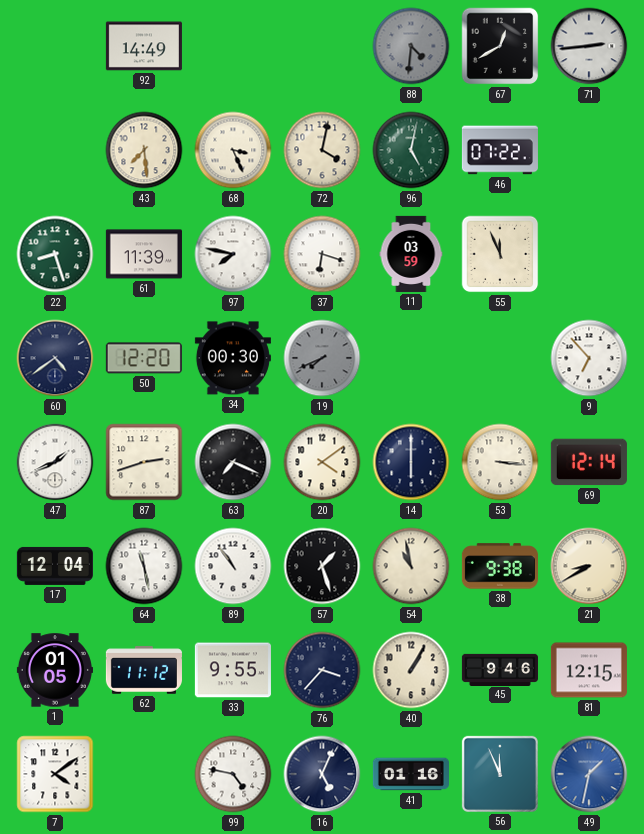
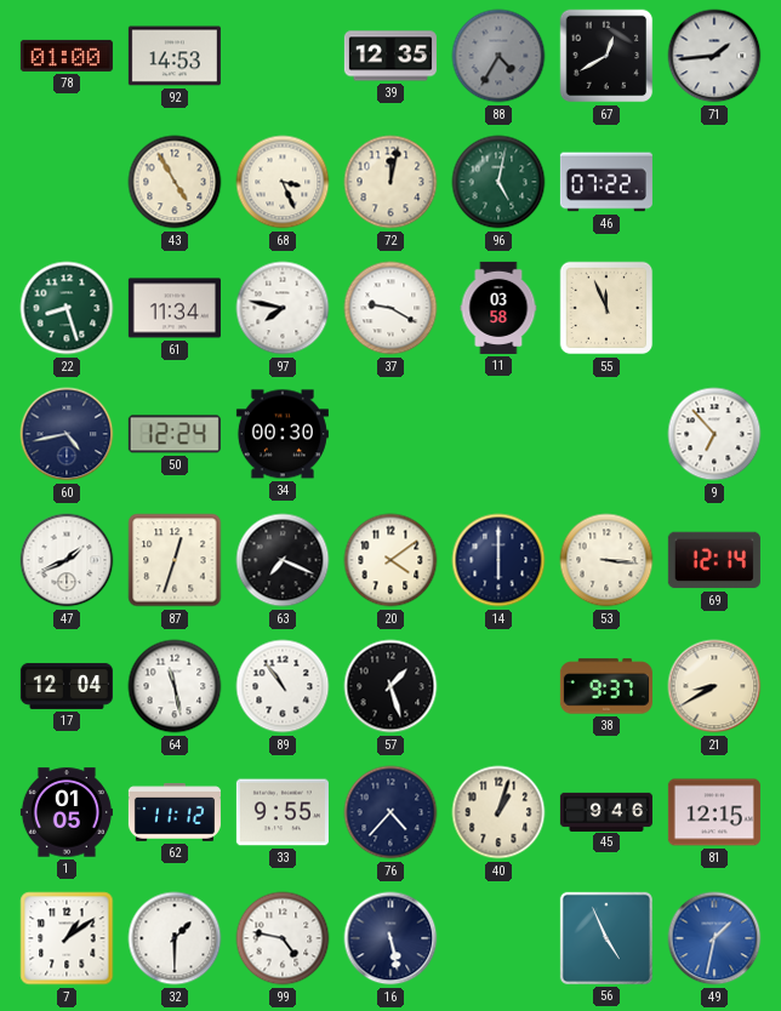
78: none -> 01:00
92: 14:49 -> 14:53
39: none -> 12:35
88: 4:31 -> 4:35
71: 2:44 -> 1:44
43: 7:29 -> 4:55
72: 4:02 -> 12:02
61: 11:39 -> 11:34
37: 6:18 -> 9:20
11: 03:59 -> 03:58
60: 4:39 -> 4:43
50: 12:20 -> 12:24
19: 7:41 -> none
87: 2:42 -> 12:33
54: 10:58 -> none
38: 9:38 -> 9:37
76: 3:37 -> 4:37
40: 1:05 -> 1:03
7: 4:09 -> 1:09
32: none -> 1:30
16: 5:04 -> 5:28
41: 01:16 -> none
56: 11:56 -> 4:56
